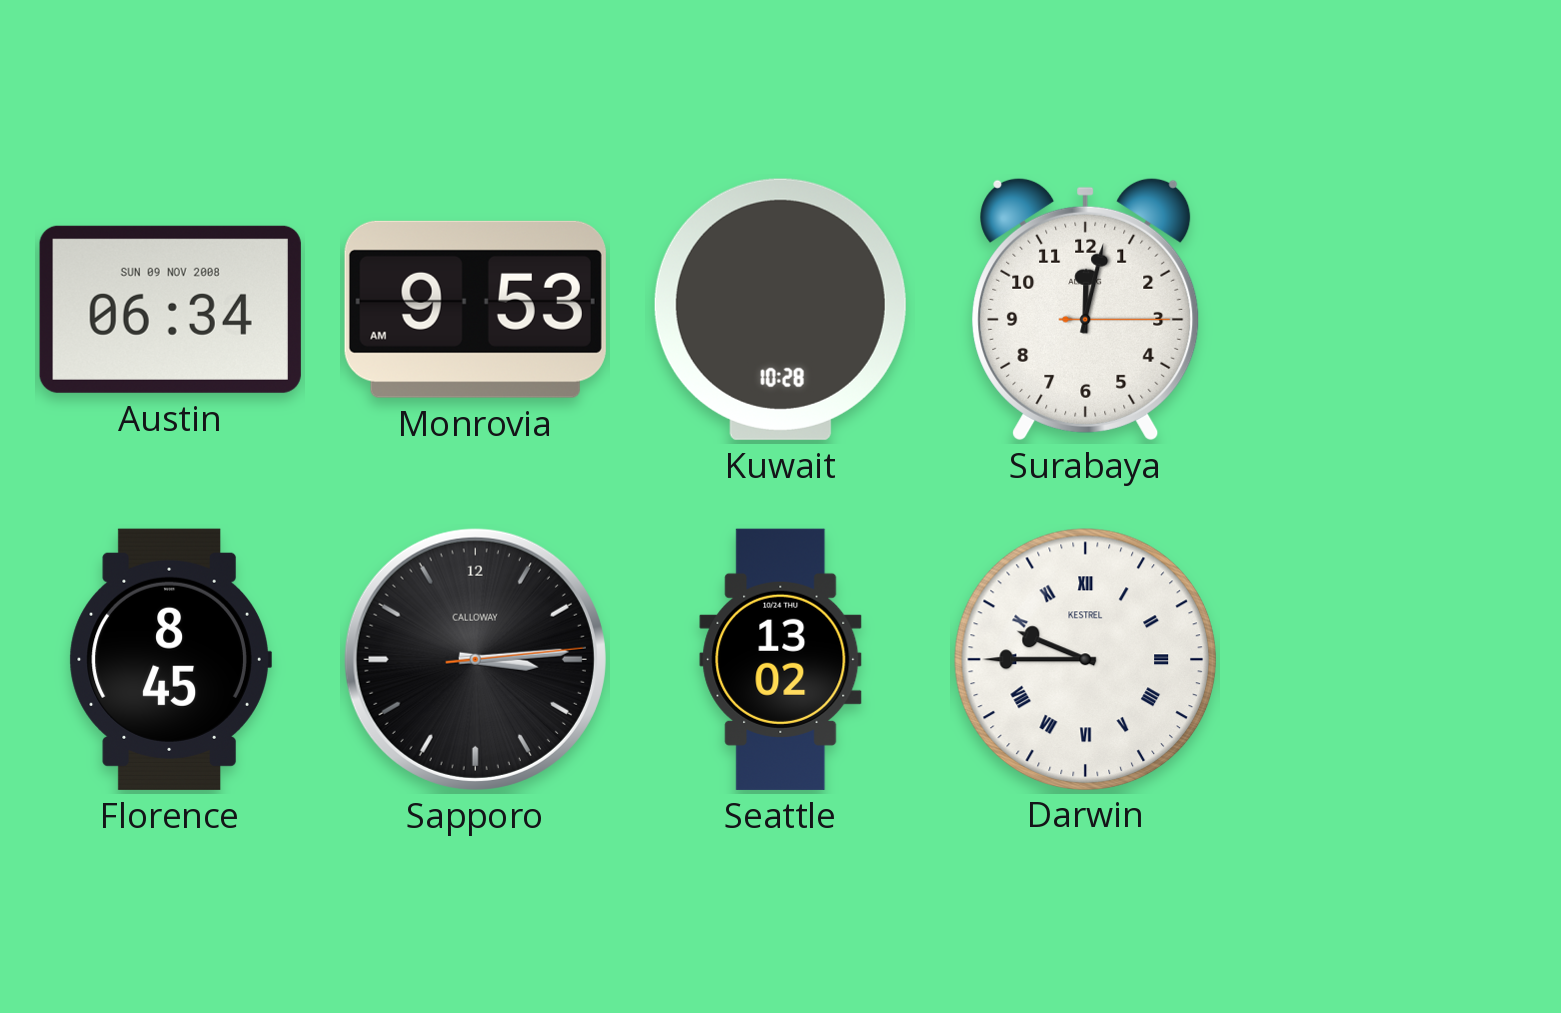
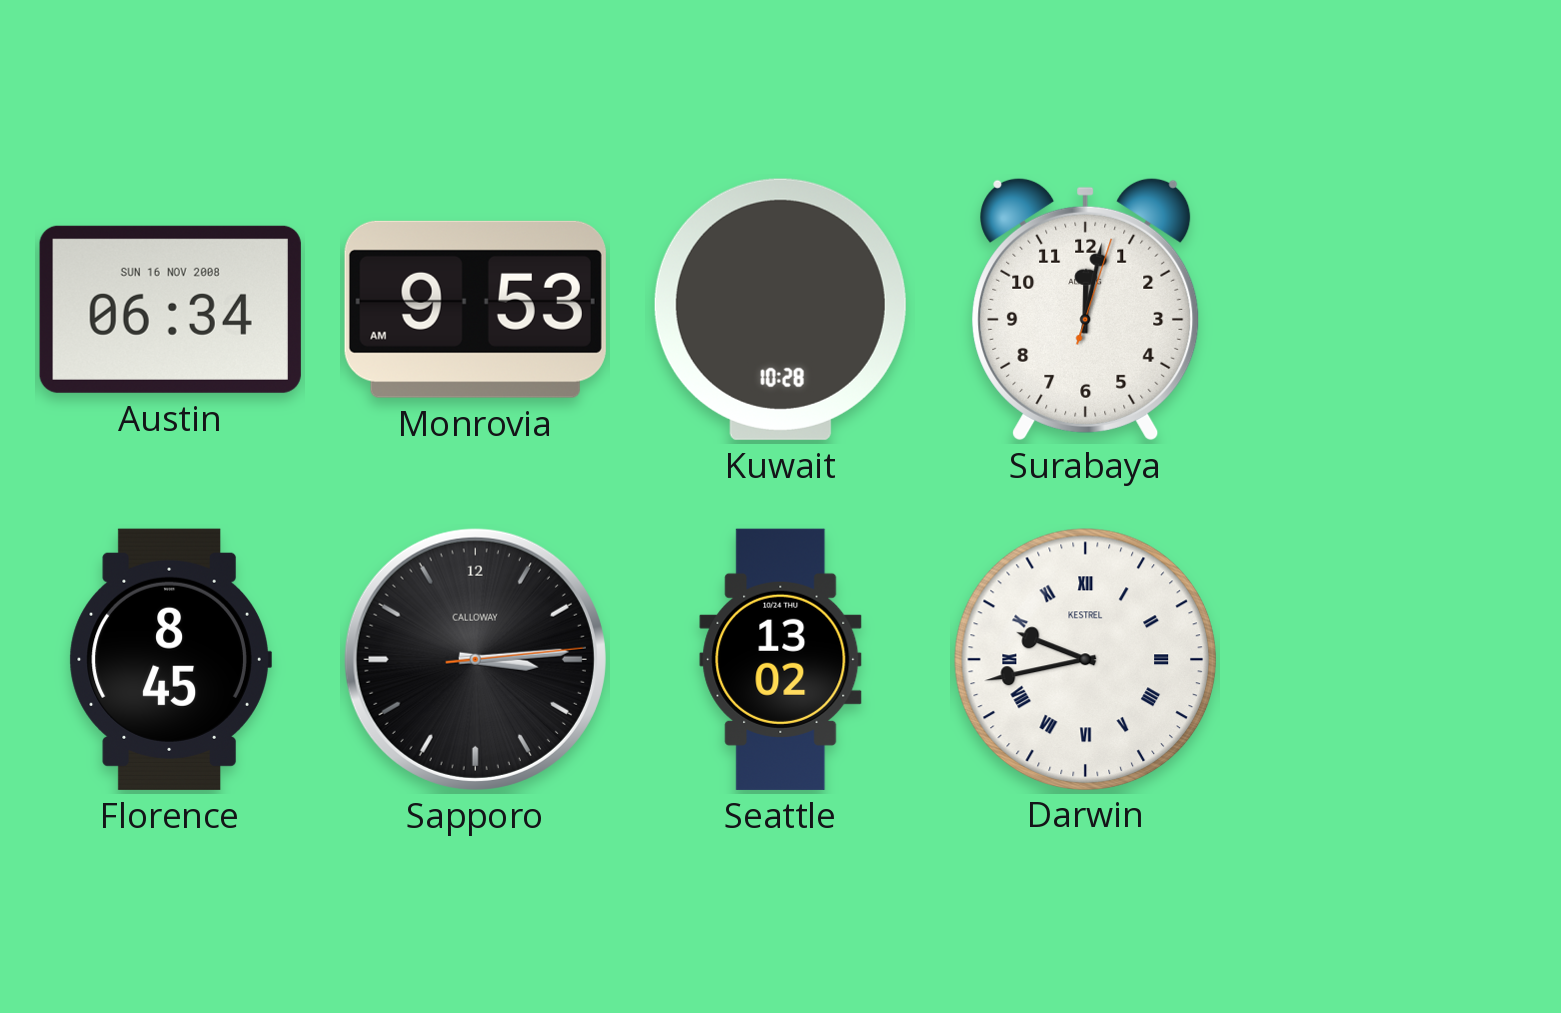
Austin date: SUN 09 NOV 2008 -> SUN 16 NOV 2008
Surabaya: 12:02:15 -> 12:02:03
Darwin: 9:45 -> 9:43
